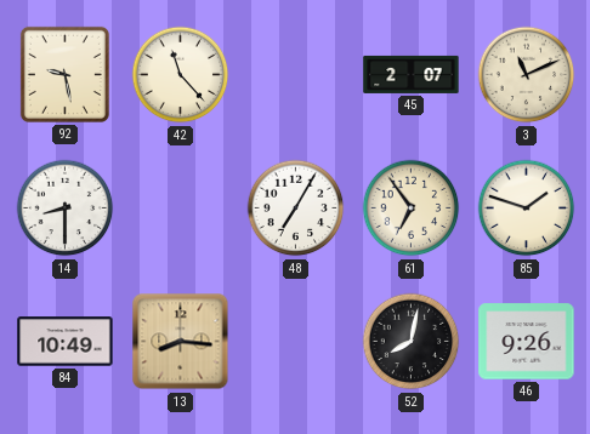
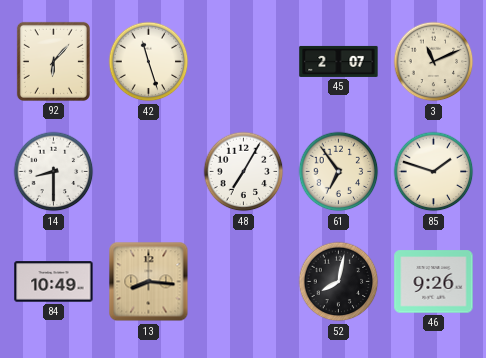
92: 9:28 -> 6:07
42: 11:23 -> 11:27
